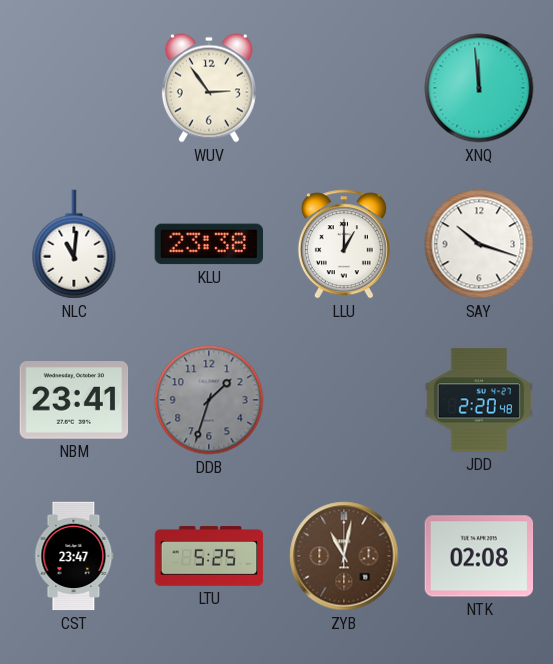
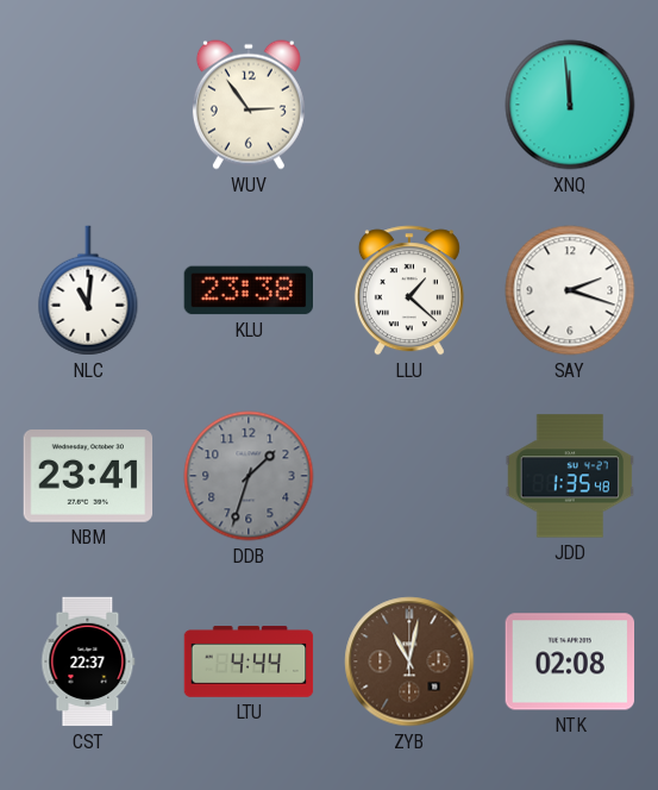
LLU: 1:00 -> 1:22
SAY: 10:18 -> 2:18
JDD: 2:20 -> 1:35
CST: 23:47 -> 22:37
LTU: 5:25 -> 4:44
